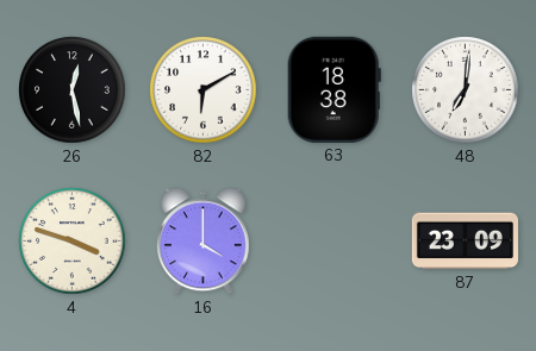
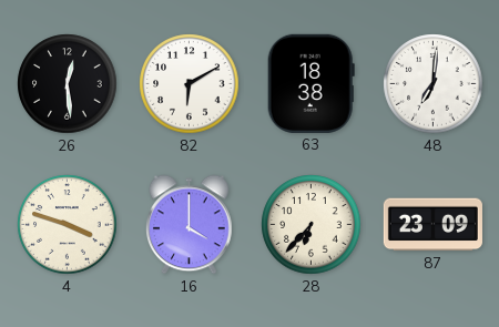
26: 12:28 -> 12:29
28: none -> 6:37
